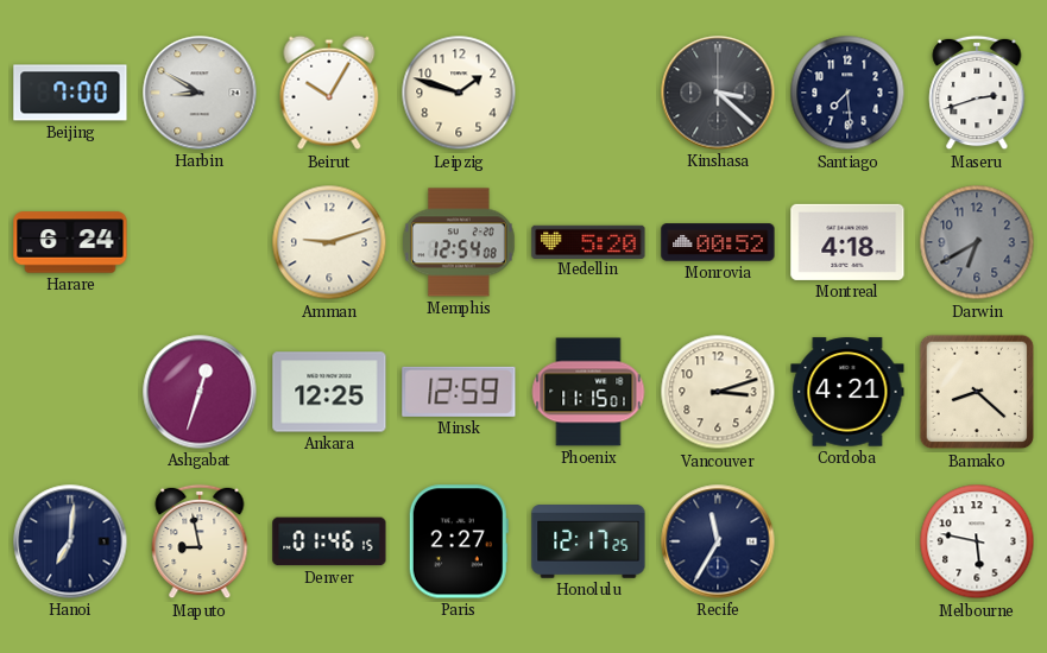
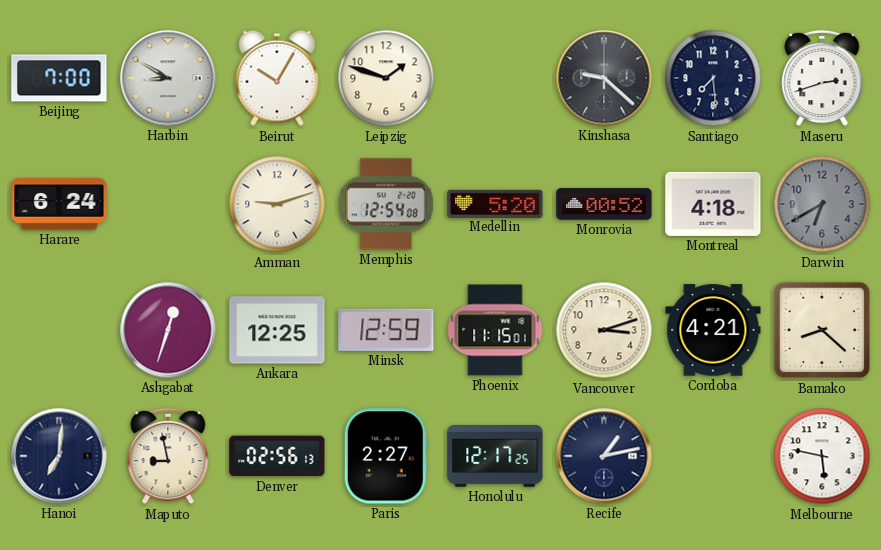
Kinshasa: 3:22 -> 9:22
Denver: 01:46 -> 02:56
Recife: 11:35 -> 1:13
